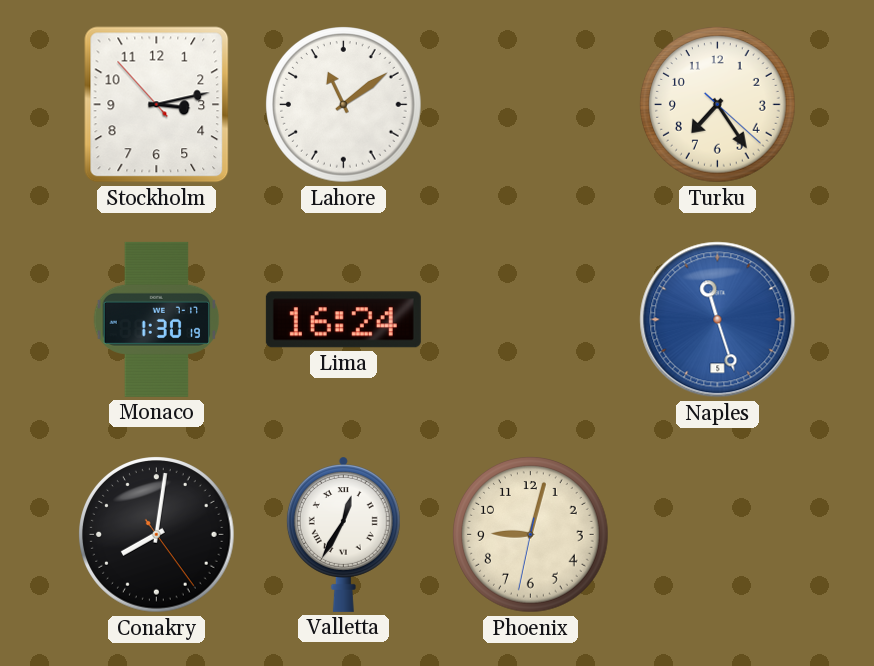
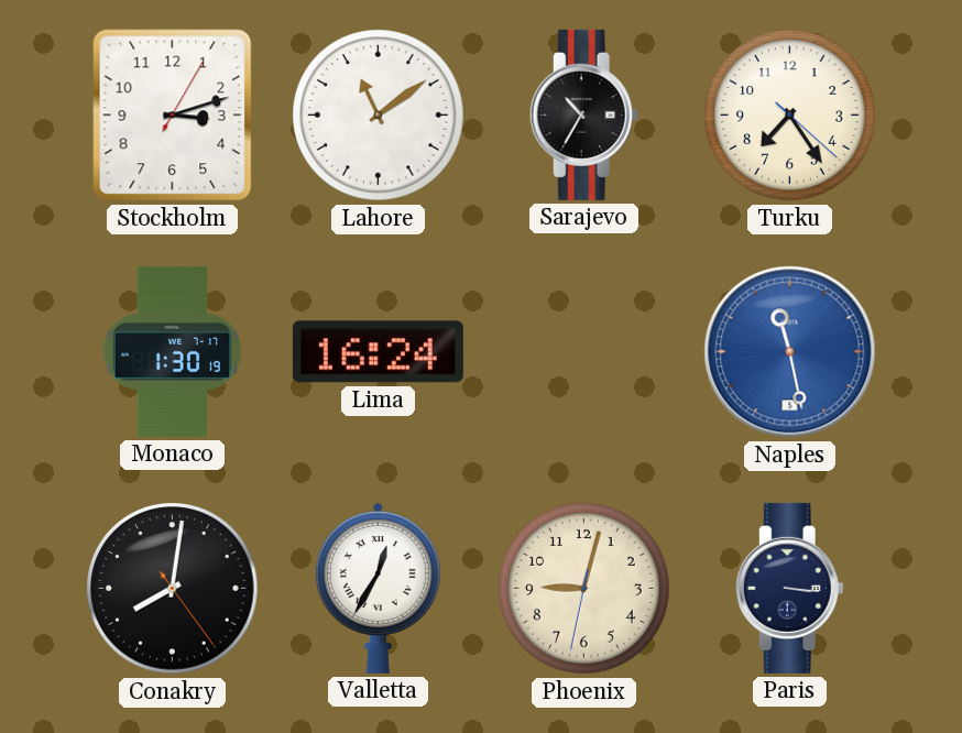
Stockholm: 3:12:53 -> 3:12:05
Sarajevo: none -> 10:35
Naples: 11:27 -> 11:28
Paris: none -> 3:16
